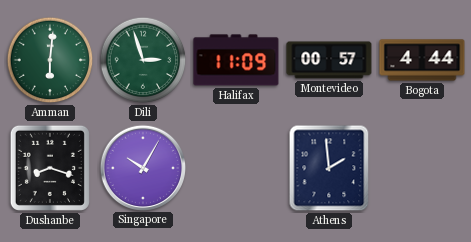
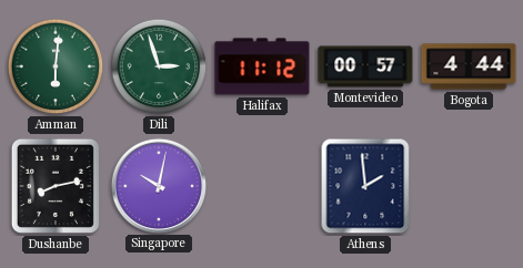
Halifax: 11:09 -> 11:12
Dushanbe: 8:18 -> 8:13
Singapore: 10:05 -> 10:02
